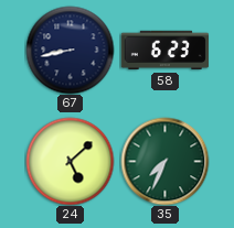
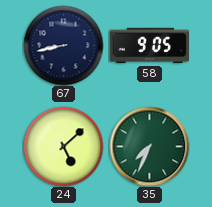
58: 6:23 -> 9:05
